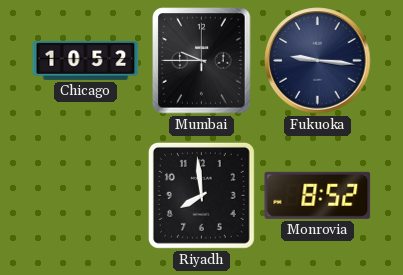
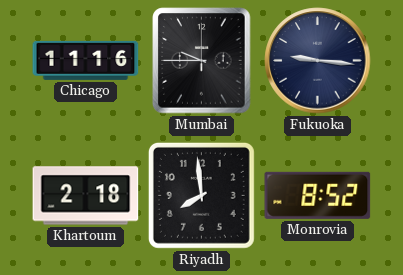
Chicago: 10:52 -> 11:16
Khartoum: none -> 2:18
